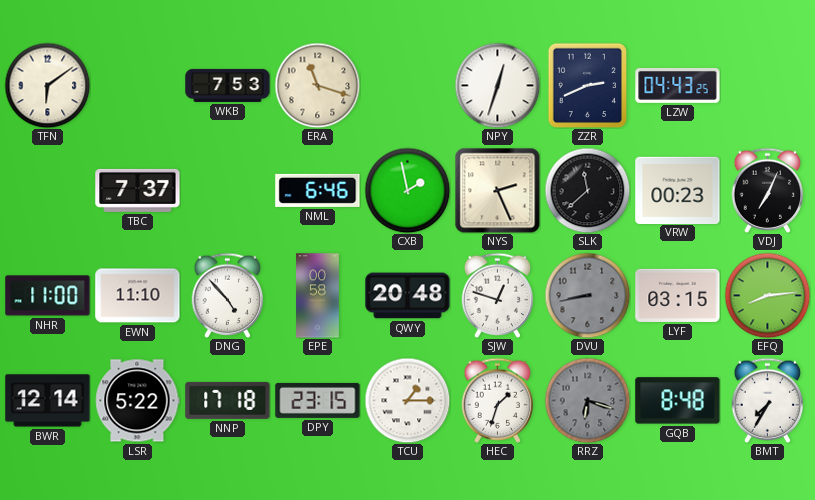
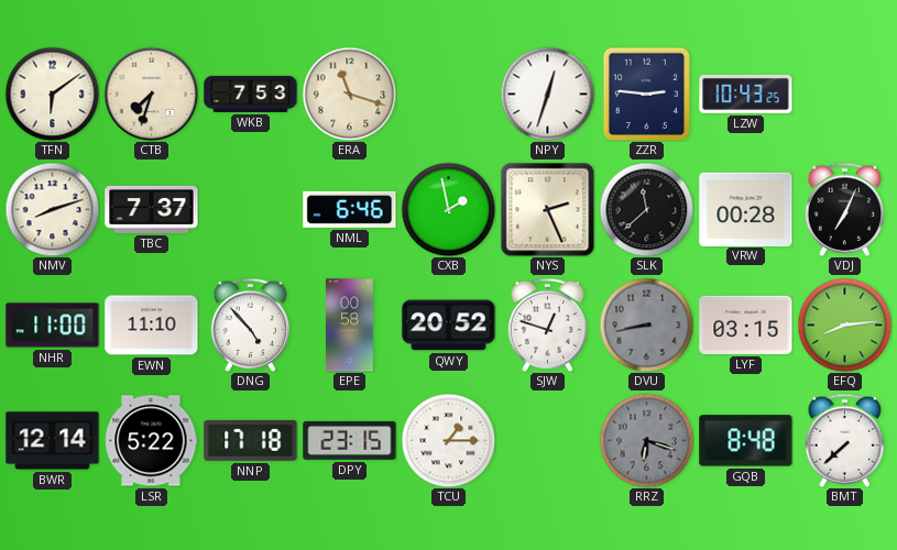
CTB: none -> 7:33
ZZR: 2:41 -> 2:46
LZW: 04:43 -> 10:43
NMV: none -> 8:12
VRW: 00:23 -> 00:28
QWY: 20:48 -> 20:52
HEC: 1:33 -> none
BMT: 7:35 -> 7:38
